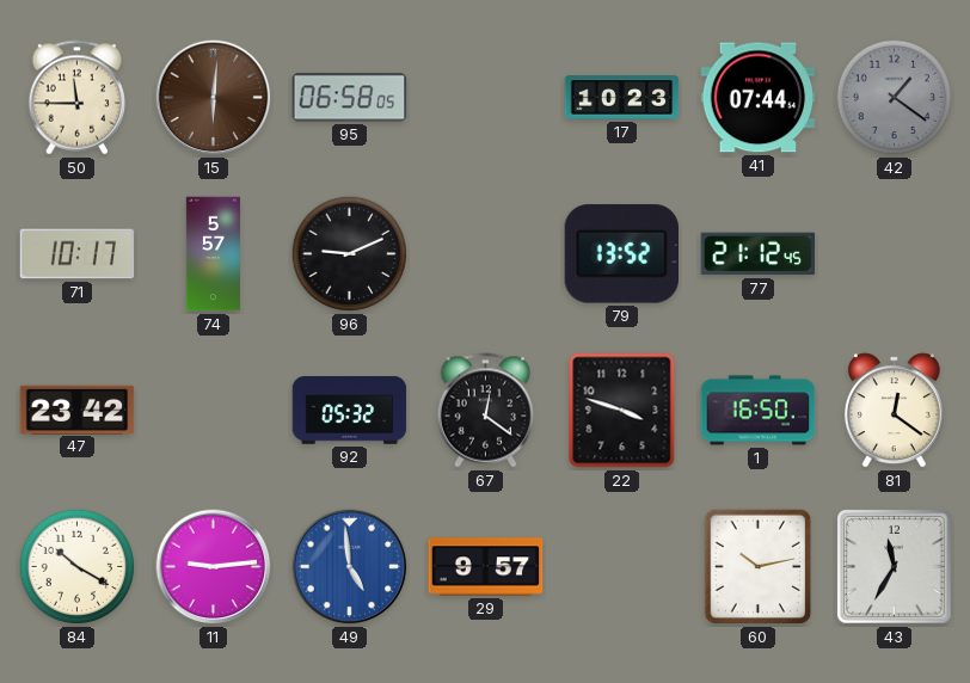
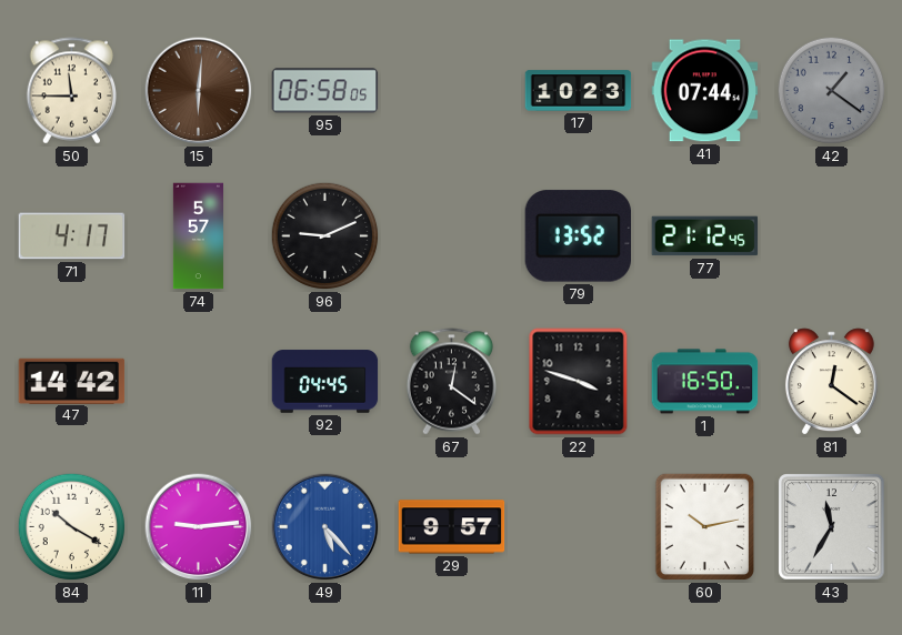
71: 10:17 -> 4:17
47: 23:42 -> 14:42
92: 05:32 -> 04:45
49: 4:59 -> 5:23
